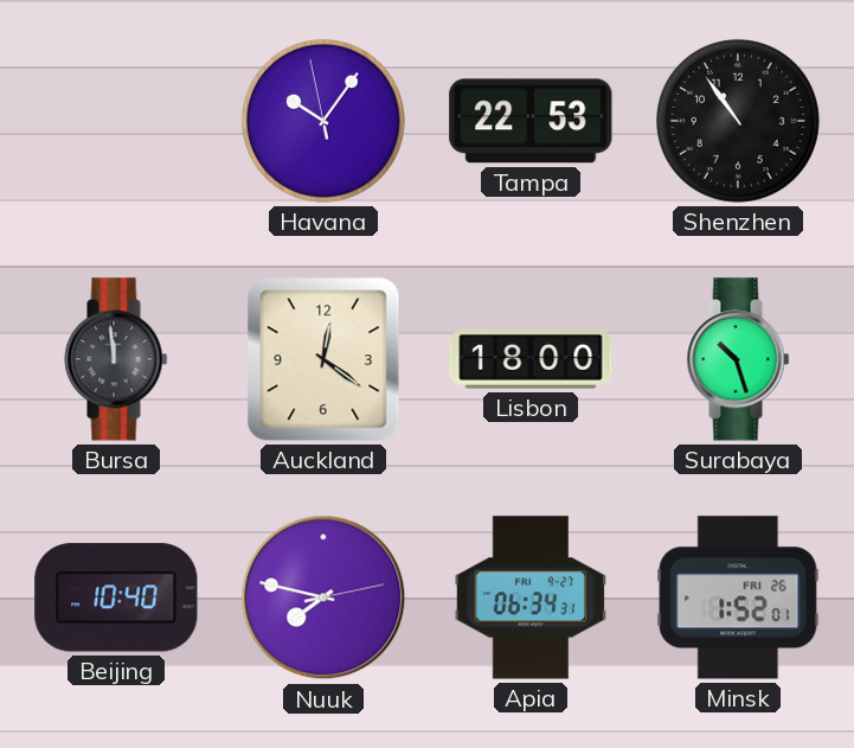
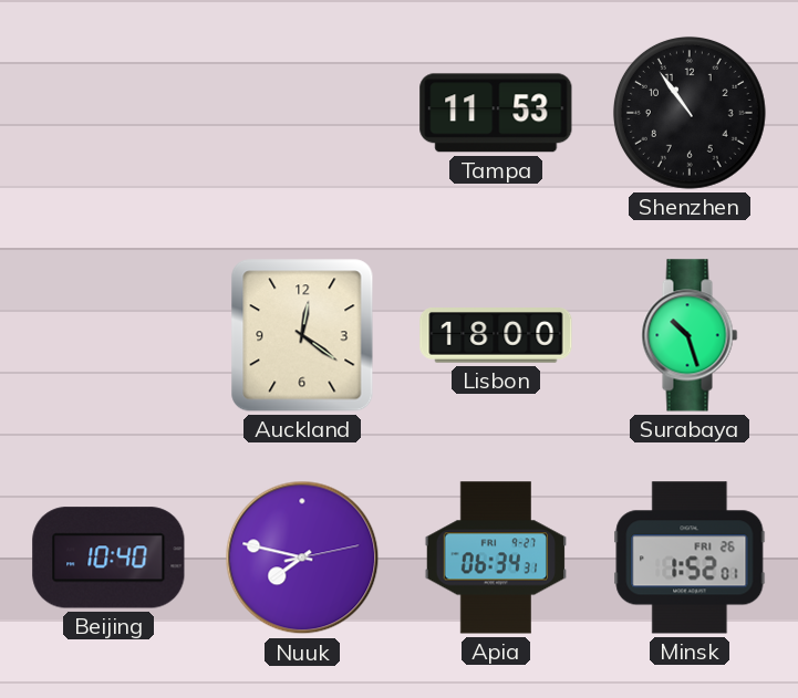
Havana: 10:05 -> none
Tampa: 22:53 -> 11:53
Bursa: 11:59 -> none
